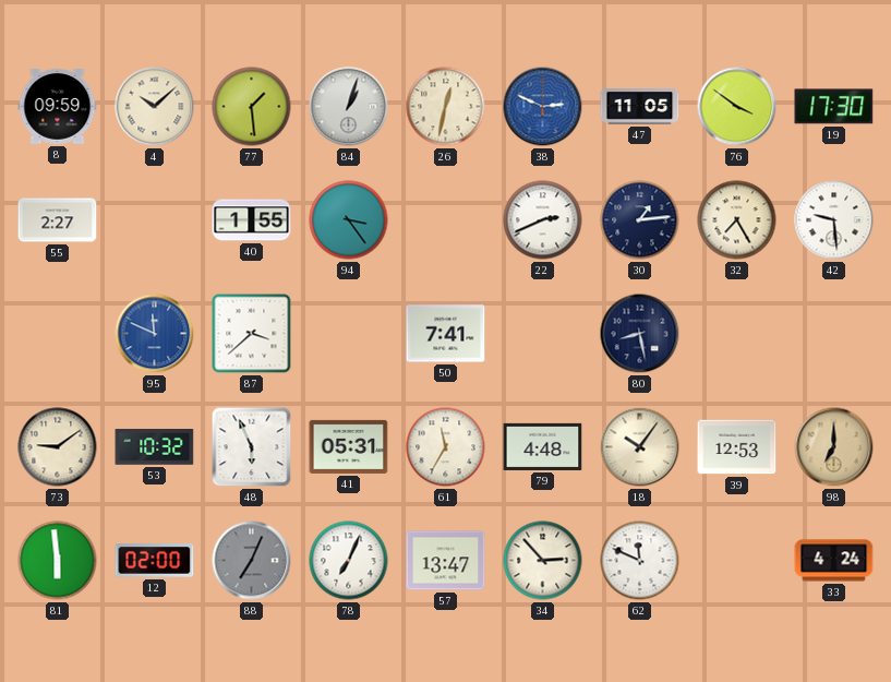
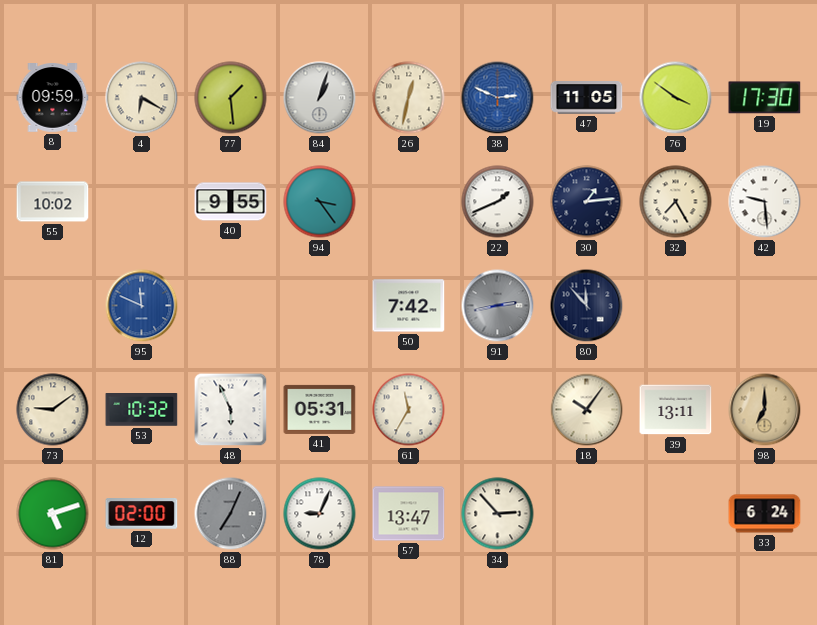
4: 10:08 -> 6:20
55: 2:27 -> 10:02
40: 1:55 -> 9:55
22: 2:41 -> 1:41
87: 3:38 -> none
50: 7:41 -> 7:42
91: none -> 2:43
80: 8:28 -> 11:53
79: 4:48 -> none
39: 12:53 -> 13:11
81: 5:59 -> 5:12
78: 7:04 -> 9:04
62: 11:49 -> none
33: 4:24 -> 6:24
